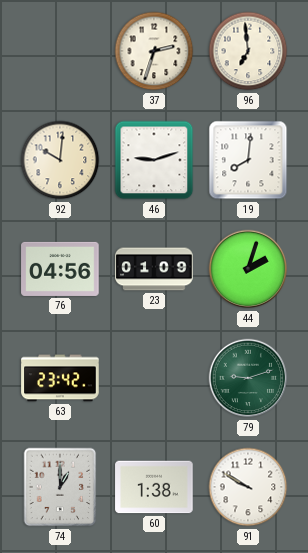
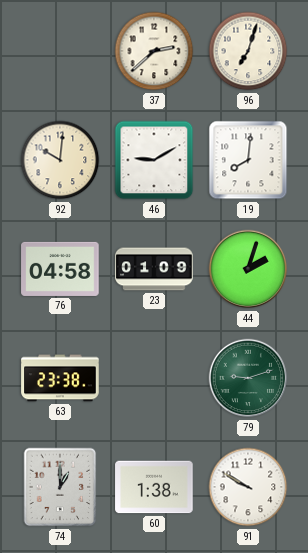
37: 2:33 -> 2:38
96: 6:59 -> 7:03
46: 9:12 -> 9:10
76: 04:56 -> 04:58
63: 23:42 -> 23:38
